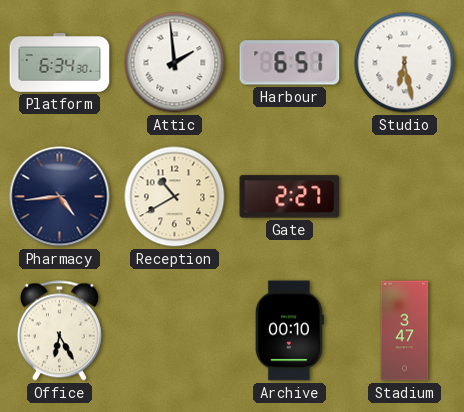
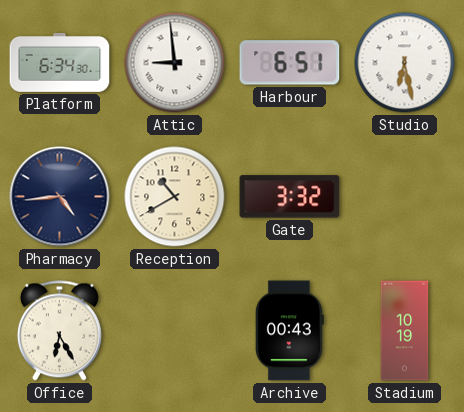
Attic: 1:59 -> 8:59
Gate: 2:27 -> 3:32
Archive: 00:10 -> 00:43
Stadium: 3:47 -> 10:19
